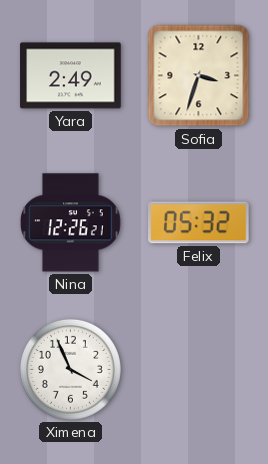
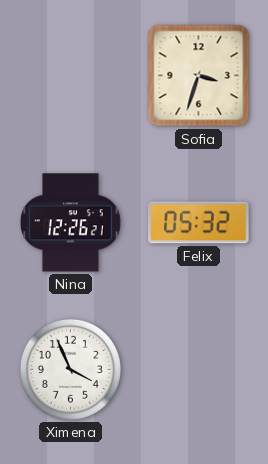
Yara: 2:49 -> none
